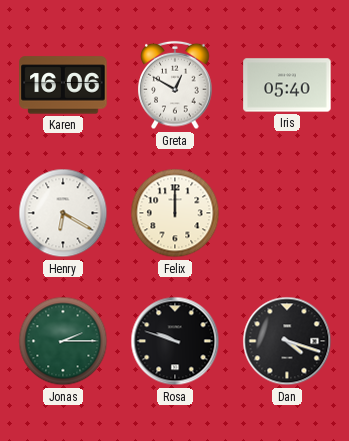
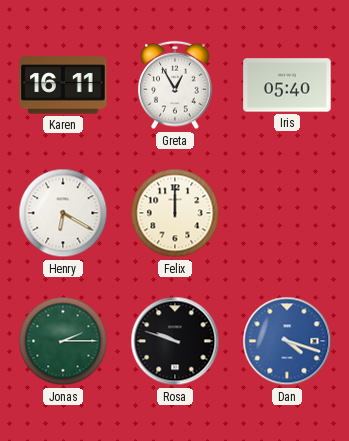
Karen: 16:06 -> 16:11
Greta: 12:50 -> 12:55
Dan dial: black -> blue
